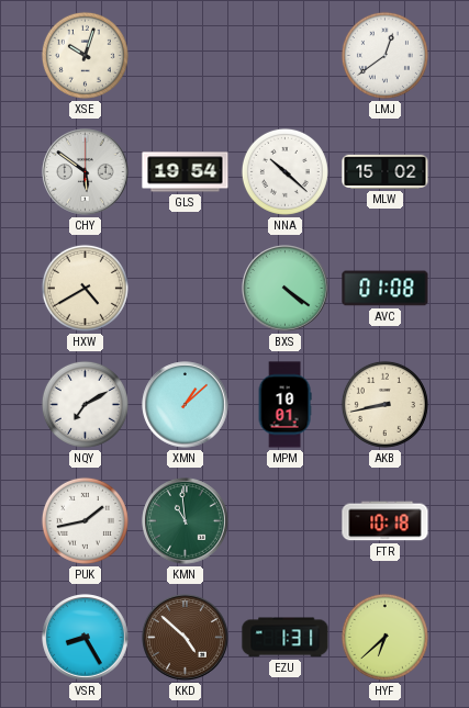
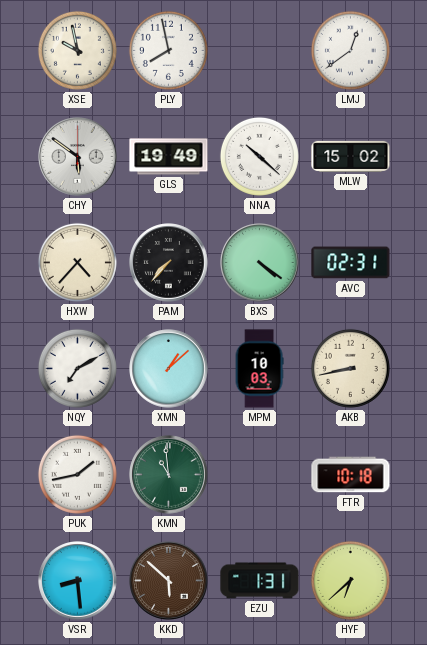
XSE: 10:03 -> 9:58
PLY: none -> 7:58
GLS: 19:54 -> 19:49
HXW: 4:40 -> 4:37
PAM: none -> 7:37
AVC: 01:08 -> 02:31
MPM: 10:01 -> 10:03
VSR: 8:25 -> 8:29
KKD: 4:52 -> 5:52
